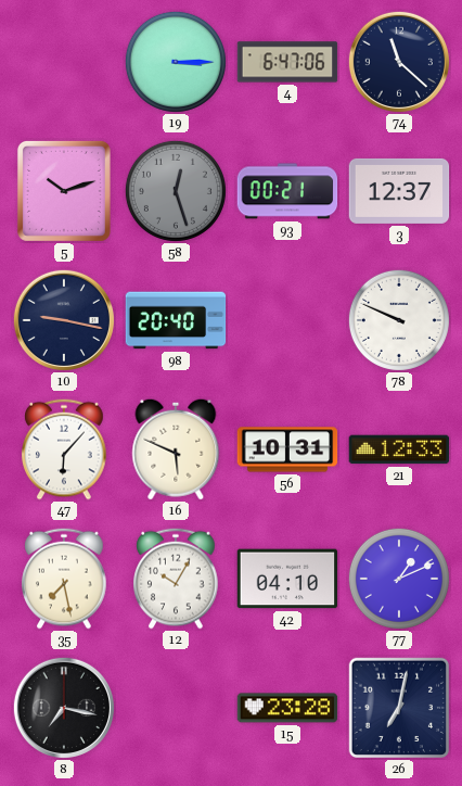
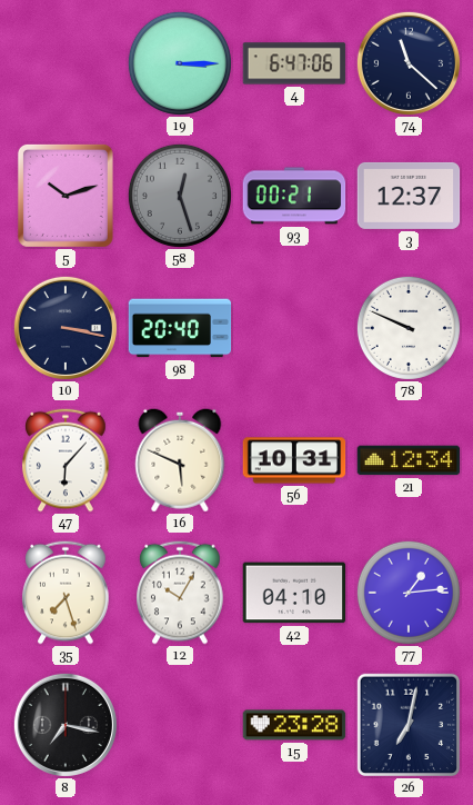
10: 9:17 -> 3:17
21: 12:33 -> 12:34
35: 7:28 -> 7:27
77: 1:11 -> 1:14
